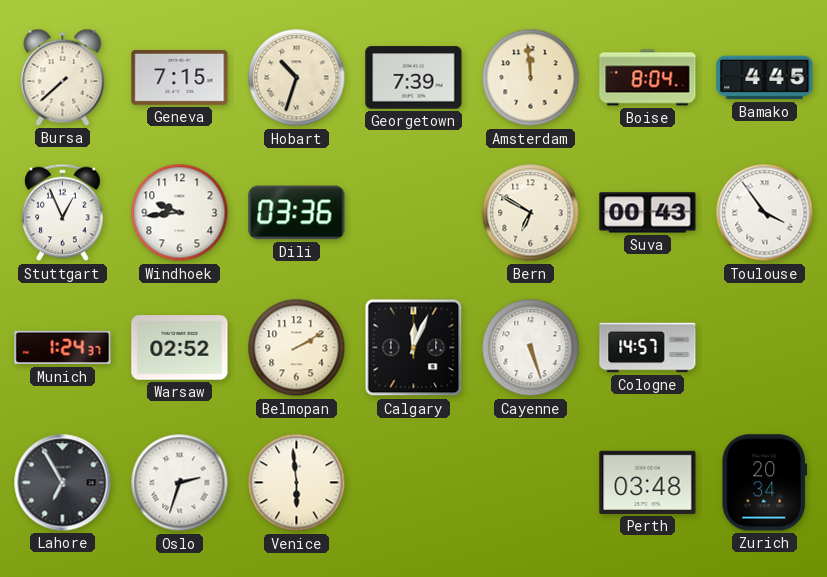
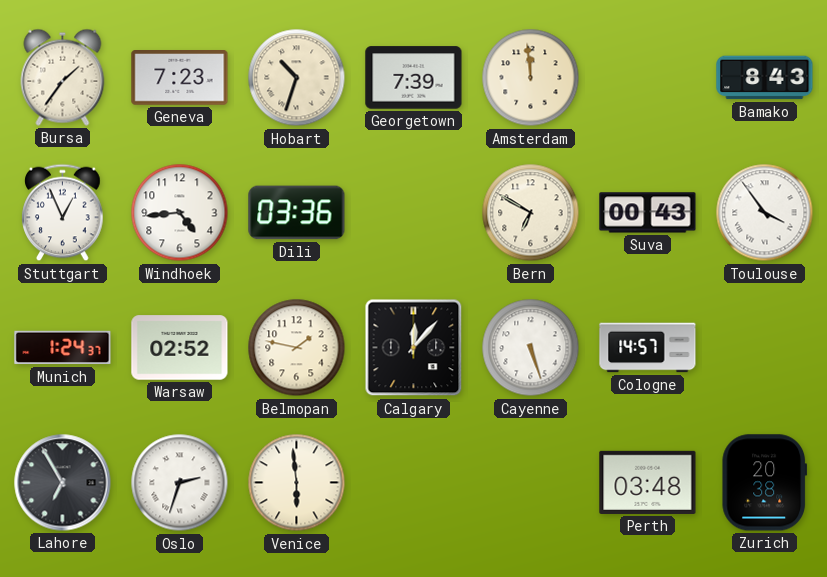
Bursa: 7:38 -> 1:36
Geneva: 7:15 -> 7:23
Boise: 8:04 -> none
Bamako: 4:45 -> 8:43
Windhoek: 9:44 -> 4:44
Belmopan: 2:10 -> 1:47
Calgary: 12:04 -> 12:07
Zurich: 20:34 -> 20:38
